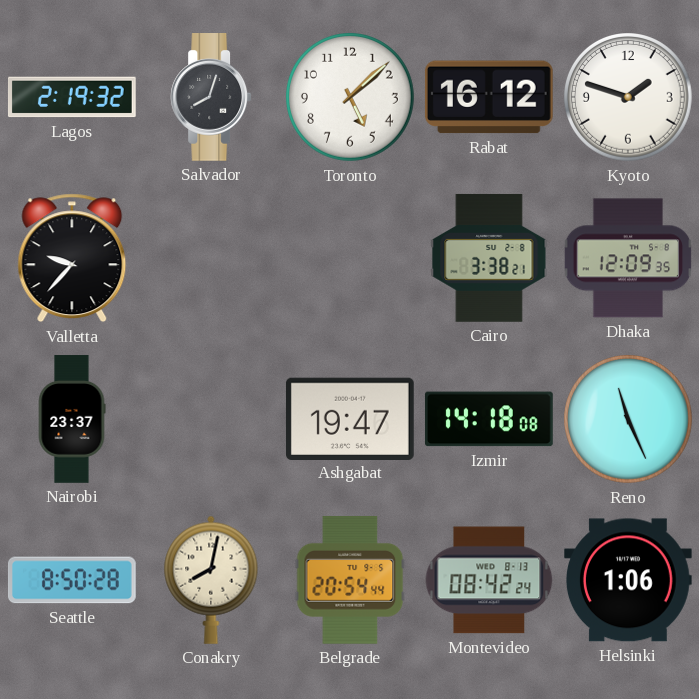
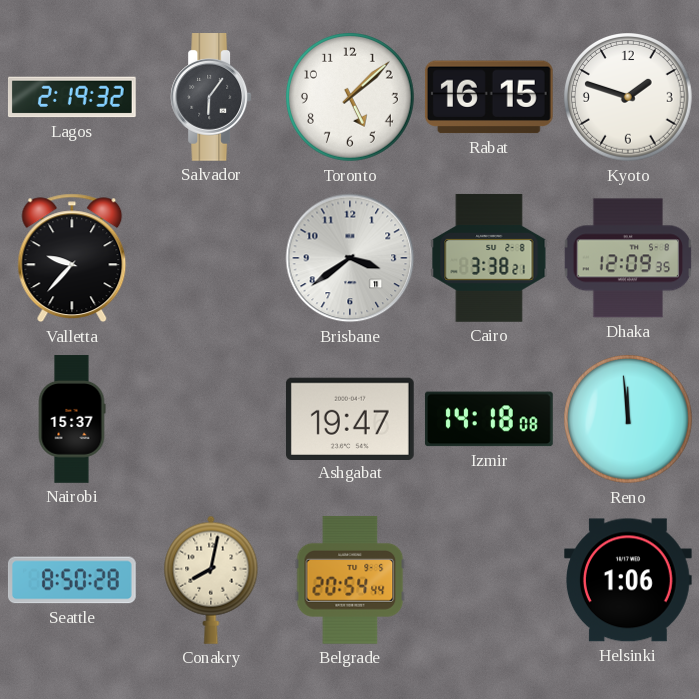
Salvador: 8:03 -> 6:06
Rabat: 16:12 -> 16:15
Brisbane: none -> 3:39
Nairobi: 23:37 -> 15:37
Reno: 11:26 -> 11:59
Montevideo: 08:42 -> none
